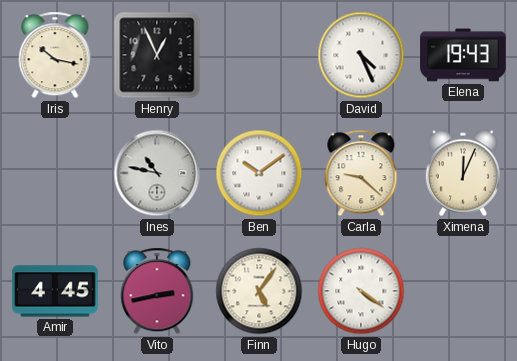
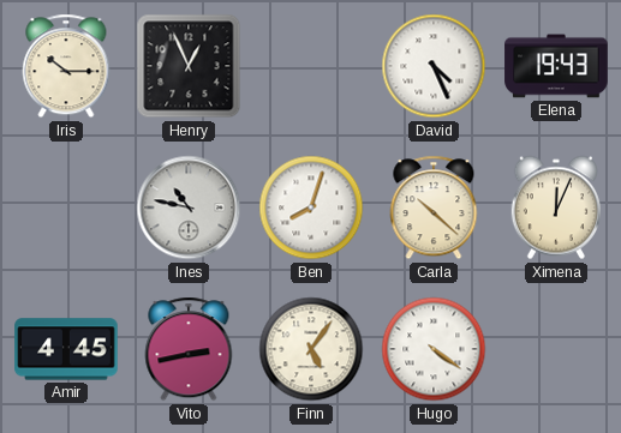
Iris: 10:17 -> 10:15
Ben: 10:09 -> 8:03
Carla: 9:22 -> 10:22
